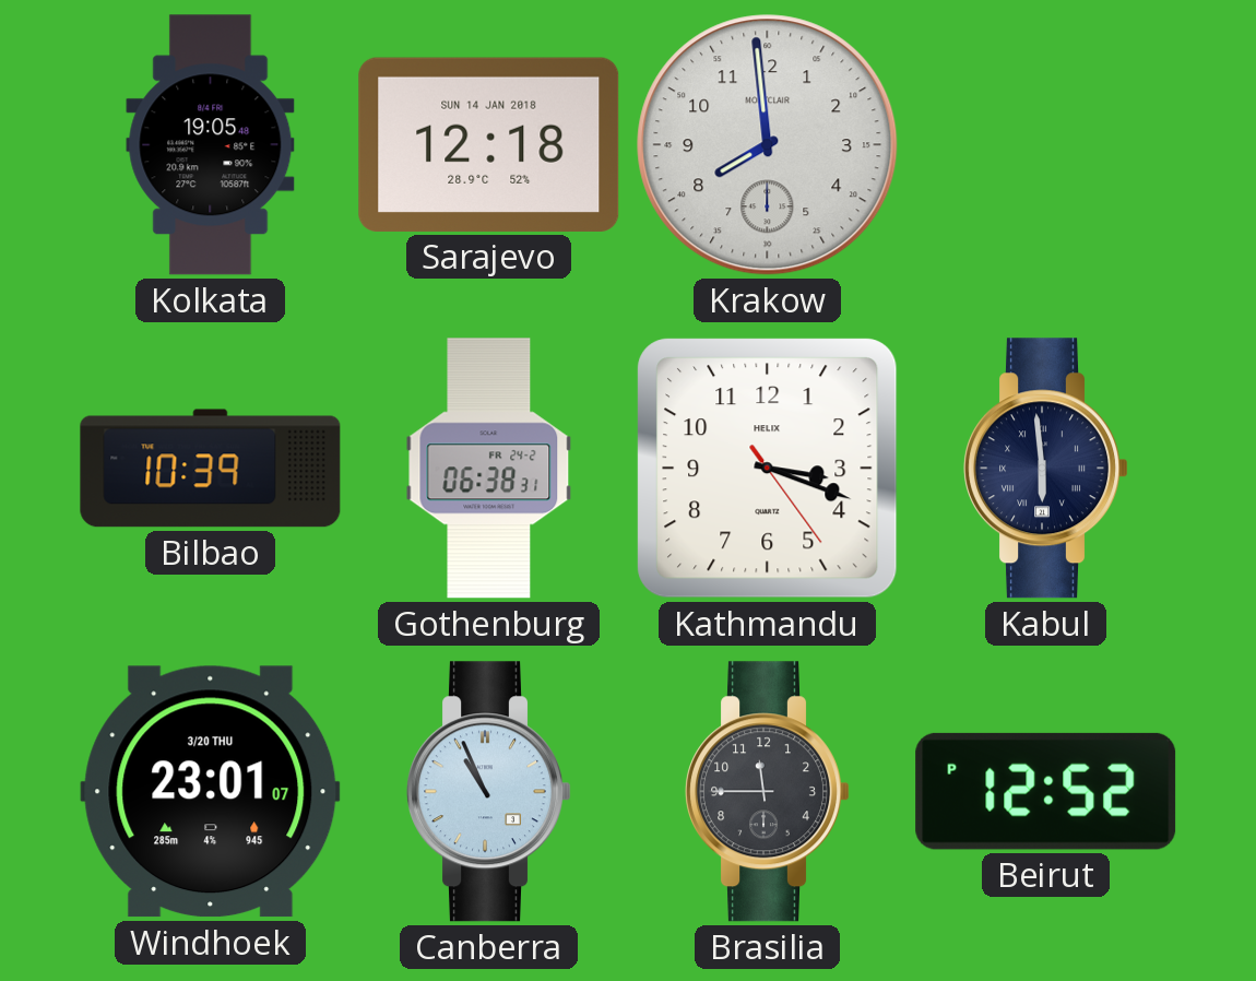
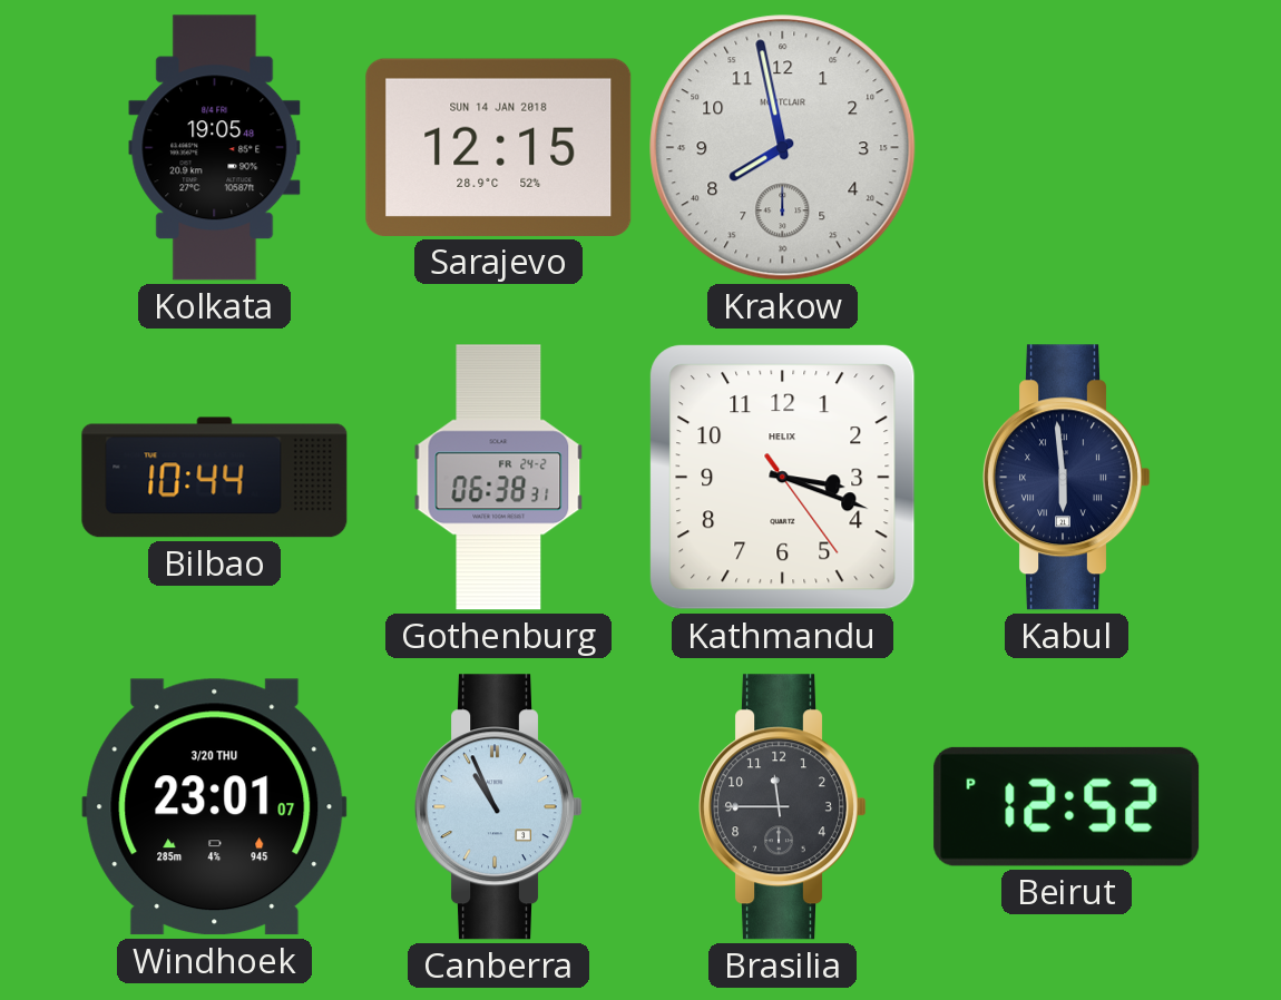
Sarajevo: 12:18 -> 12:15
Krakow: 7:59 -> 7:58
Bilbao: 10:39 -> 10:44
